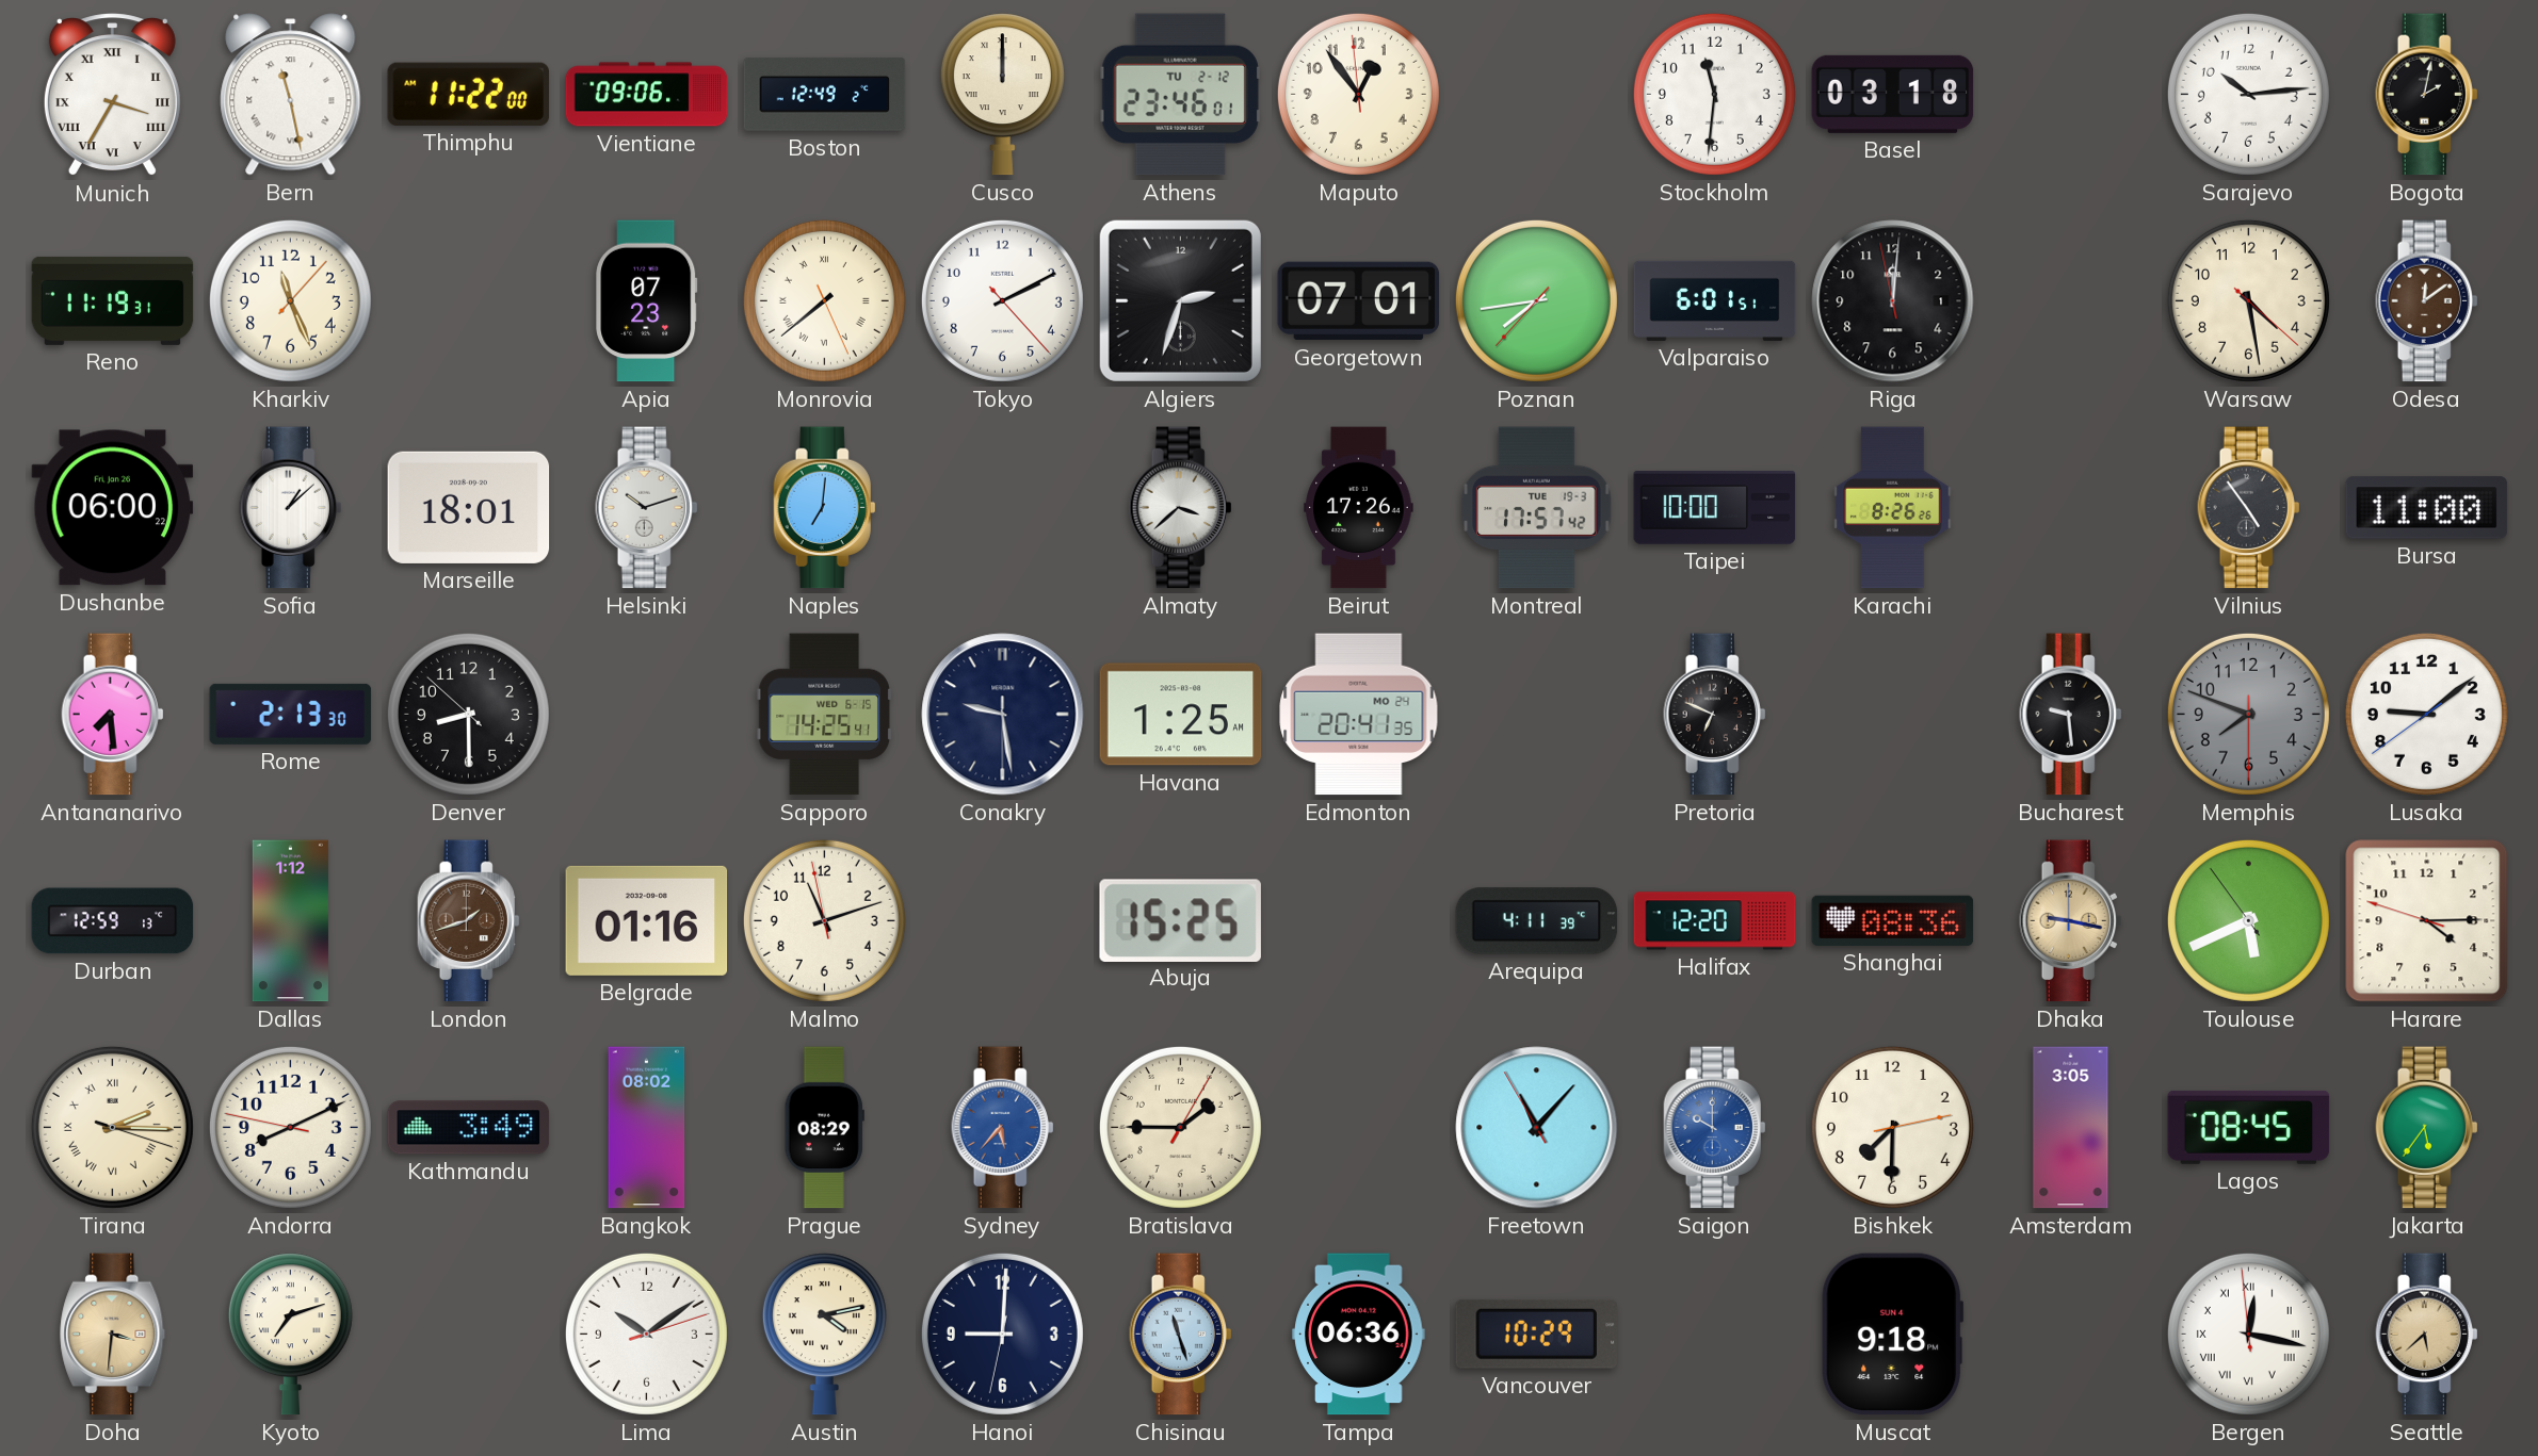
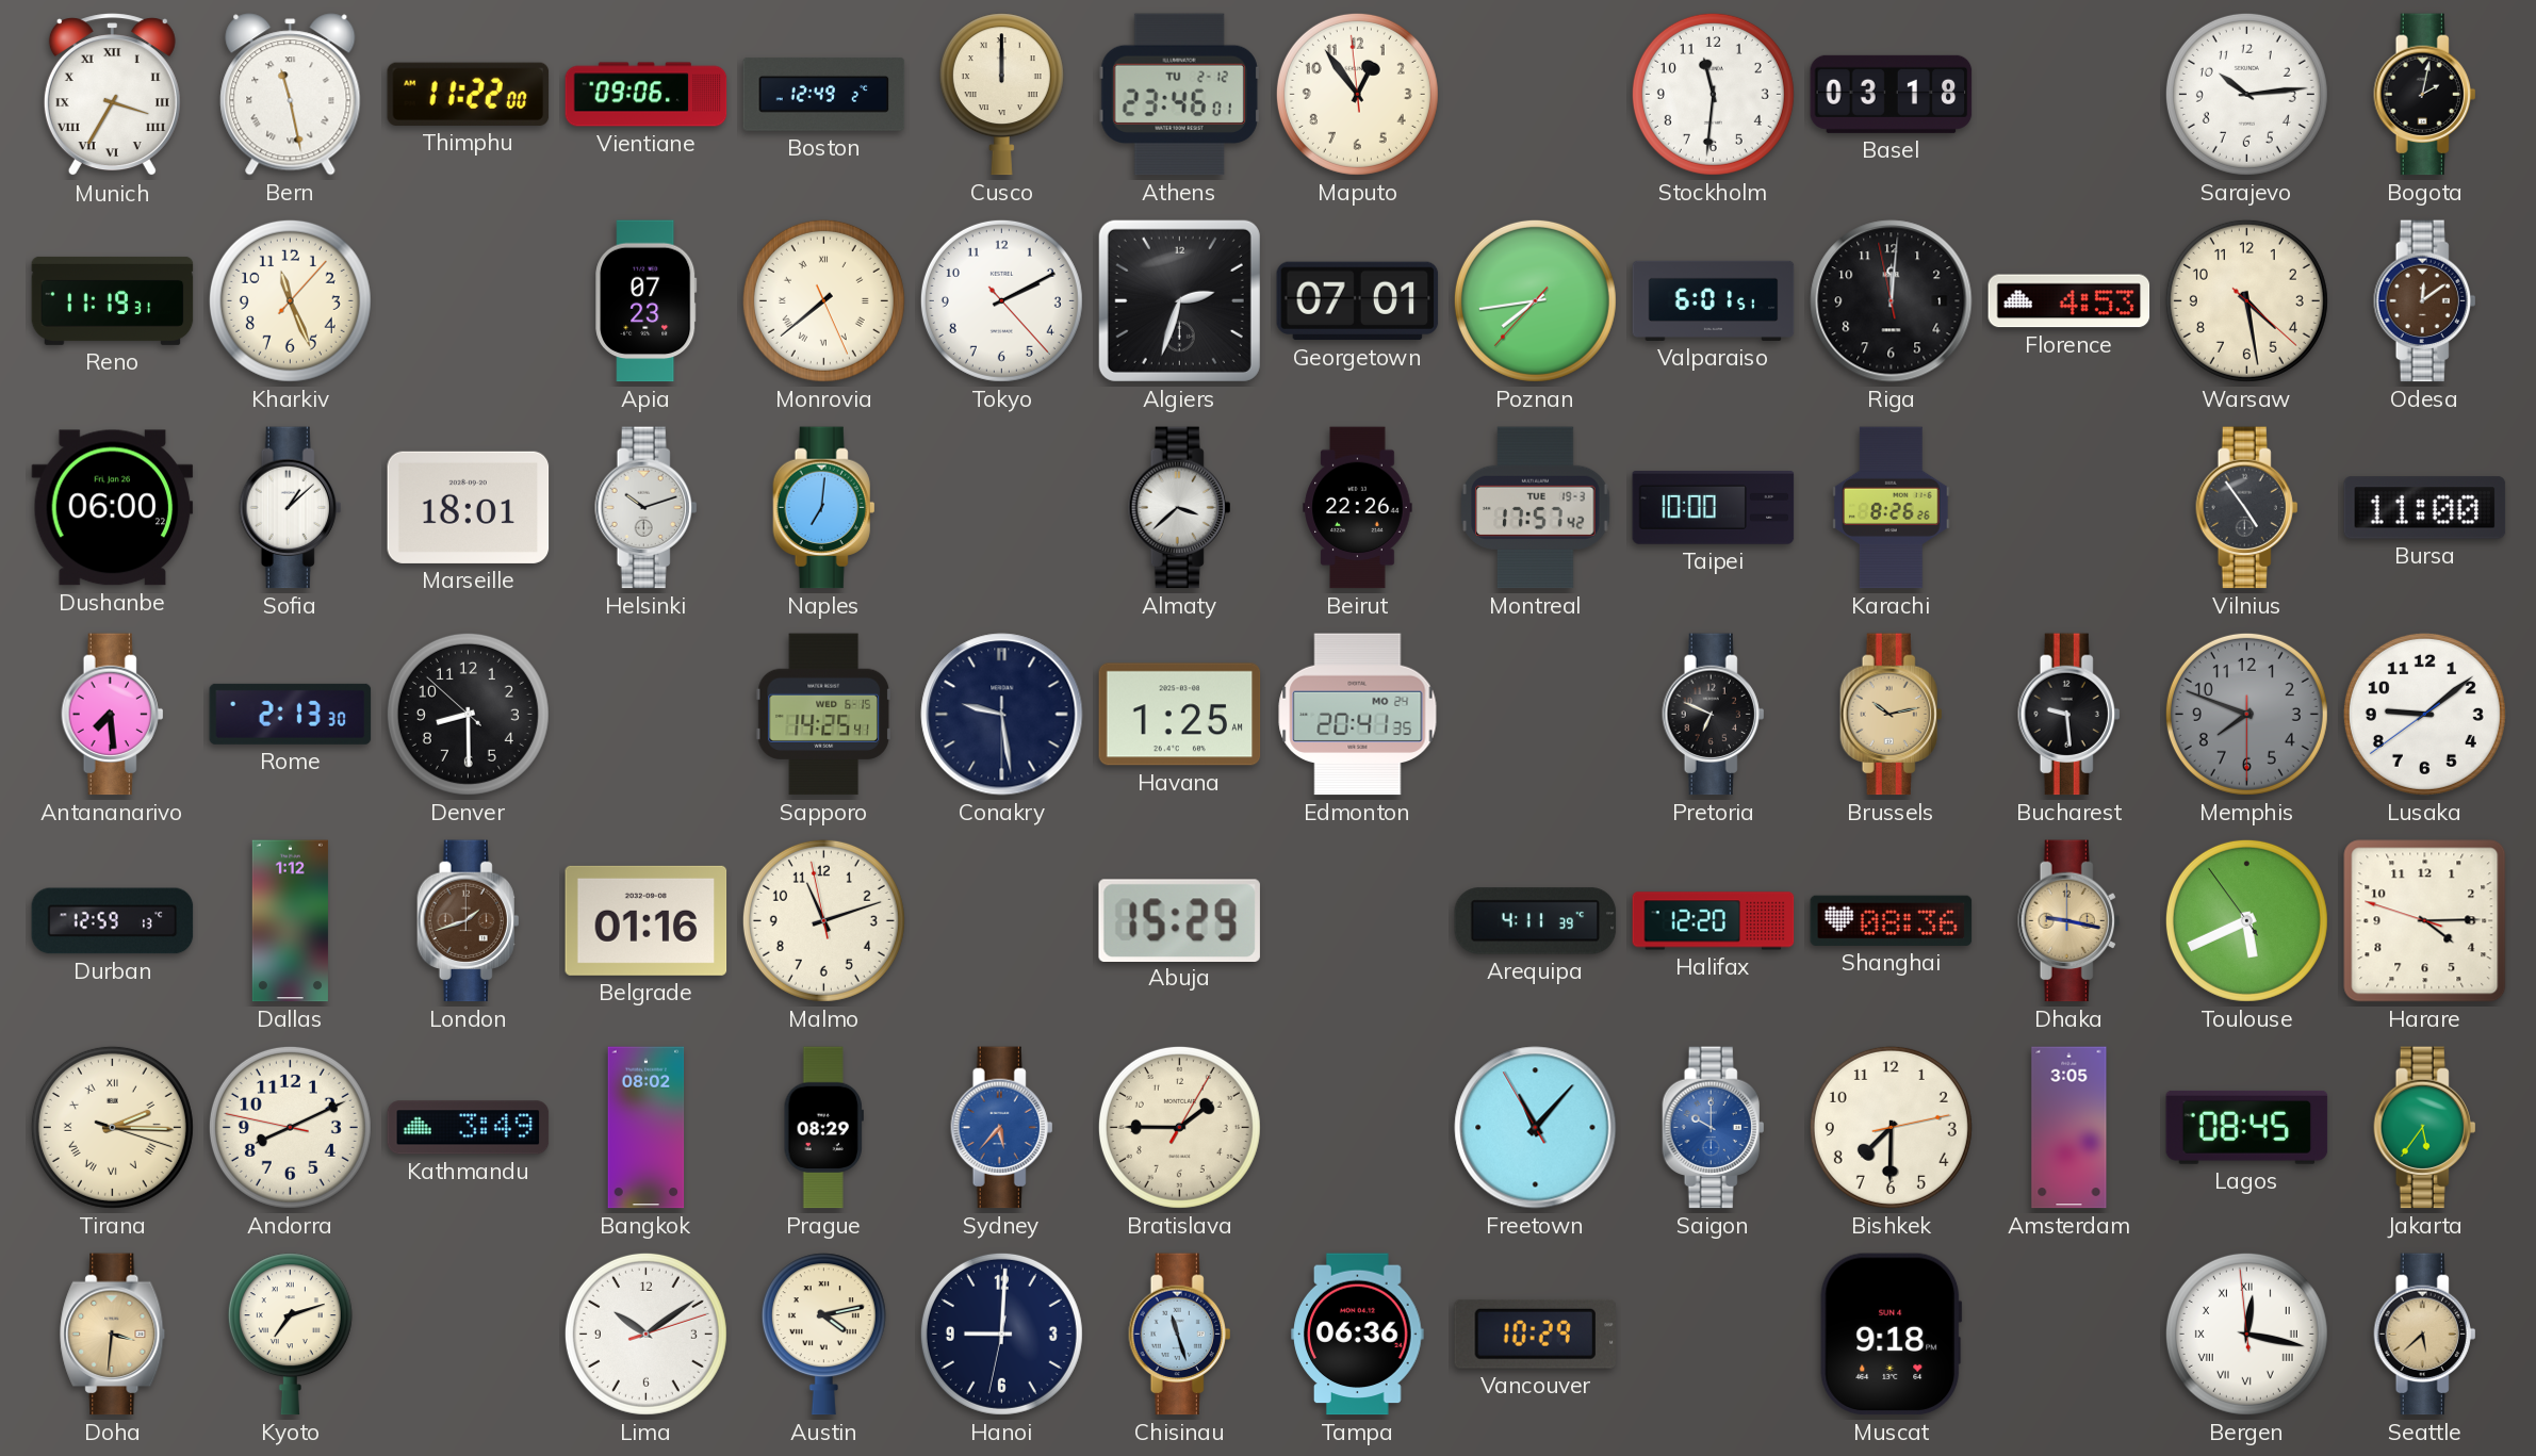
Florence: none -> 4:53
Beirut: 17:26 -> 22:26
Brussels: none -> 10:13
Abuja: 15:25 -> 15:29
